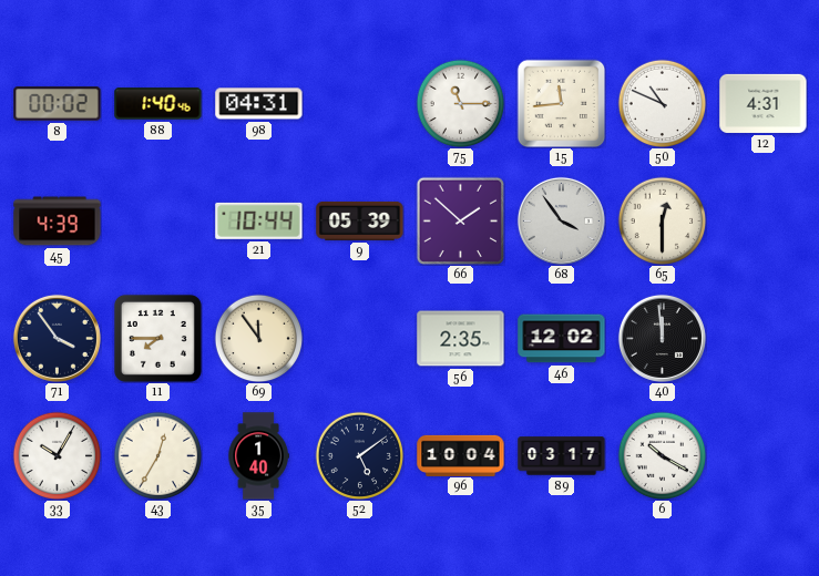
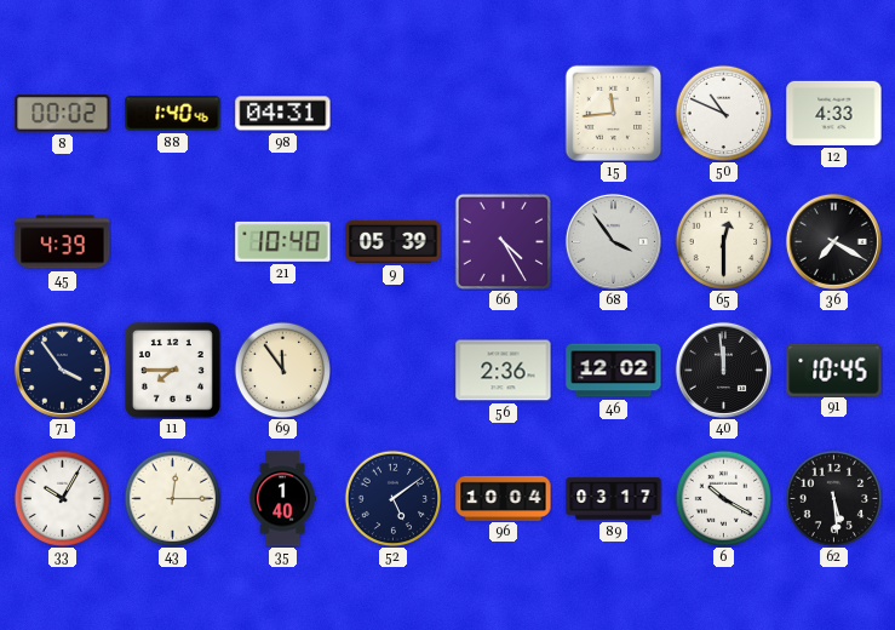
75: 11:15 -> none
12: 4:31 -> 4:33
21: 10:44 -> 10:40
66: 1:52 -> 4:25
36: none -> 7:20
56: 2:35 -> 2:36
91: none -> 10:45
43: 12:35 -> 12:15
62: none -> 5:29
